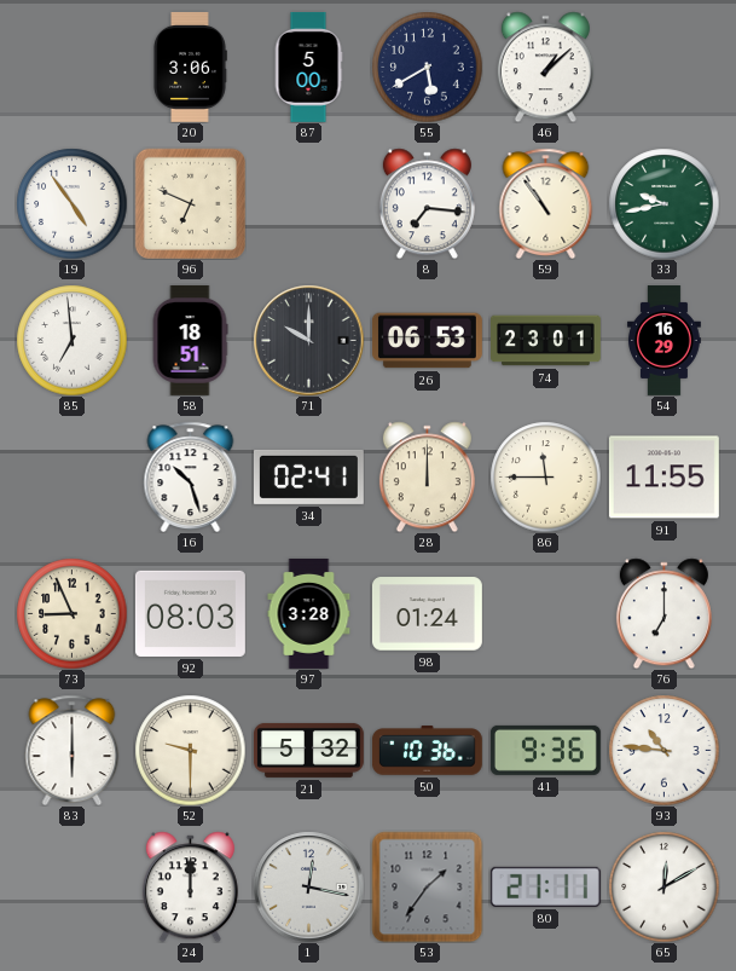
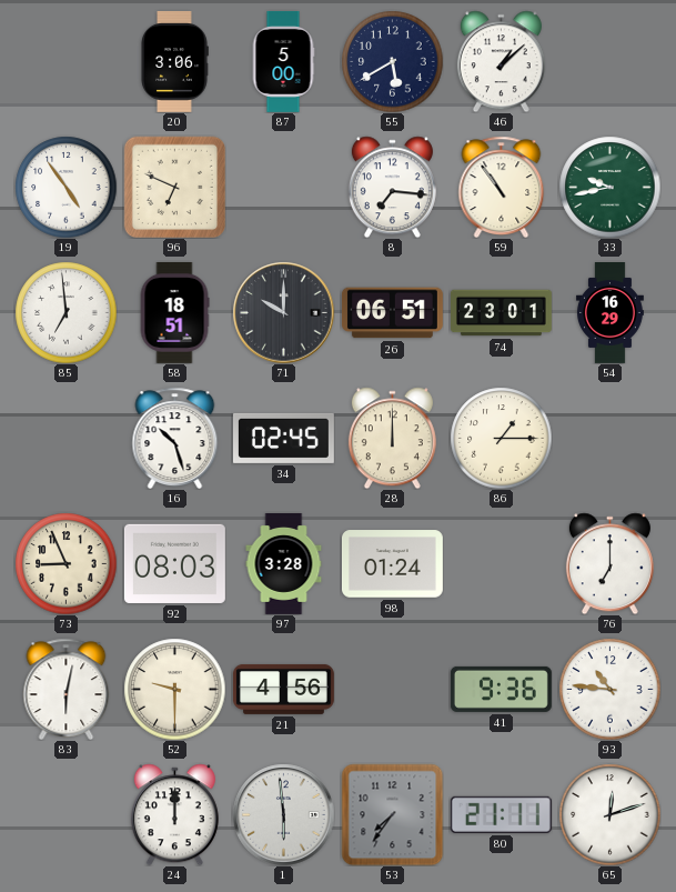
26: 06:53 -> 06:51
34: 02:41 -> 02:45
86: 11:45 -> 1:15
91: 11:55 -> none
83: 6:00 -> 6:02
21: 5:32 -> 4:56
50: 10:36 -> none
1: 12:17 -> 5:59
53: 1:36 -> 7:36
65: 12:10 -> 12:12
